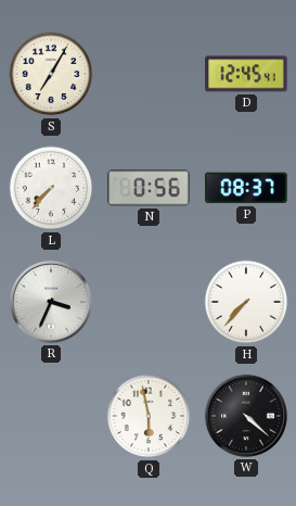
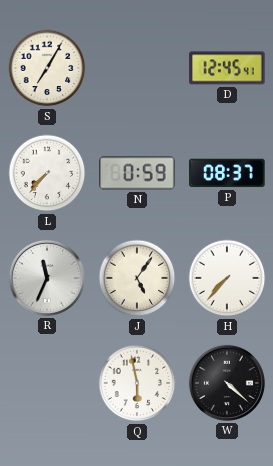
N: 0:56 -> 0:59
R: 3:34 -> 11:34
J: none -> 5:06
